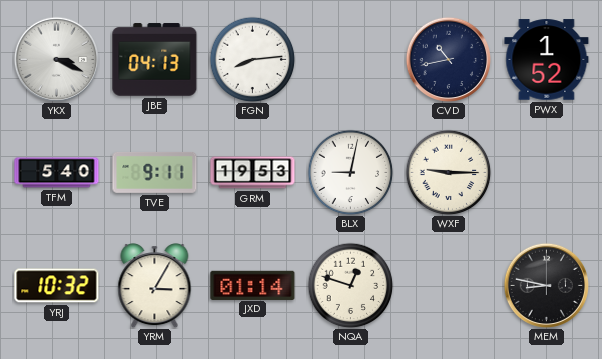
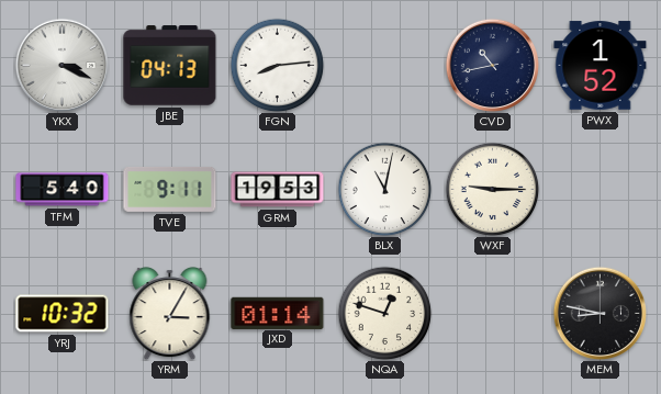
BLX: 9:02 -> 11:02
